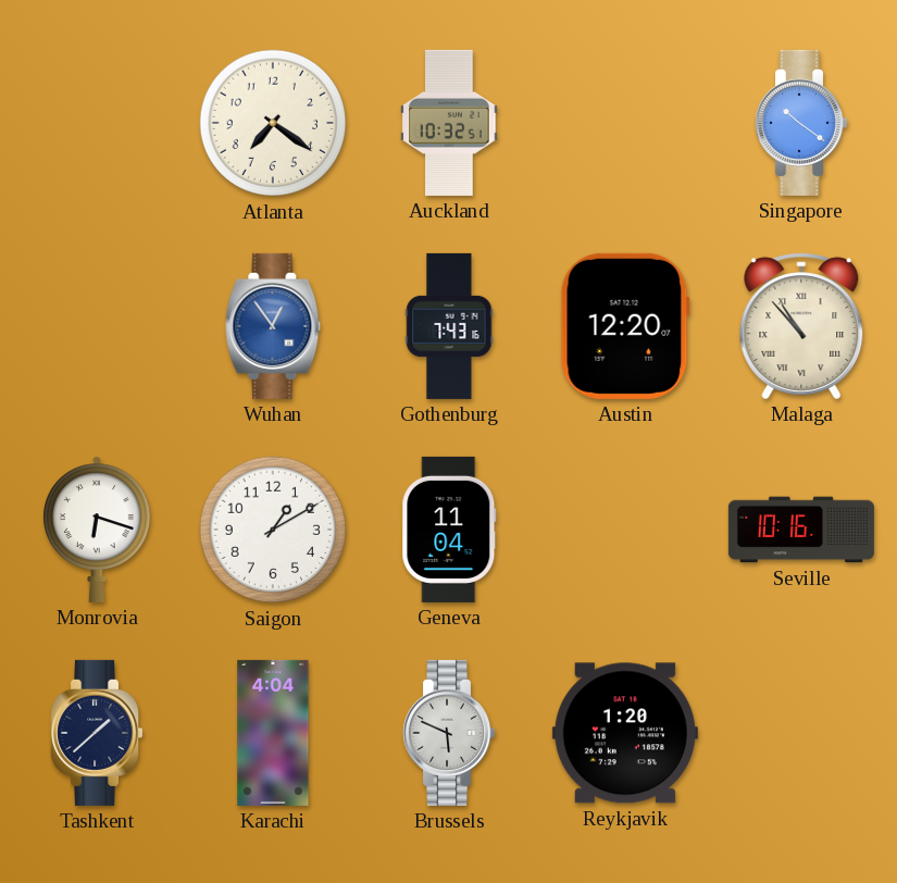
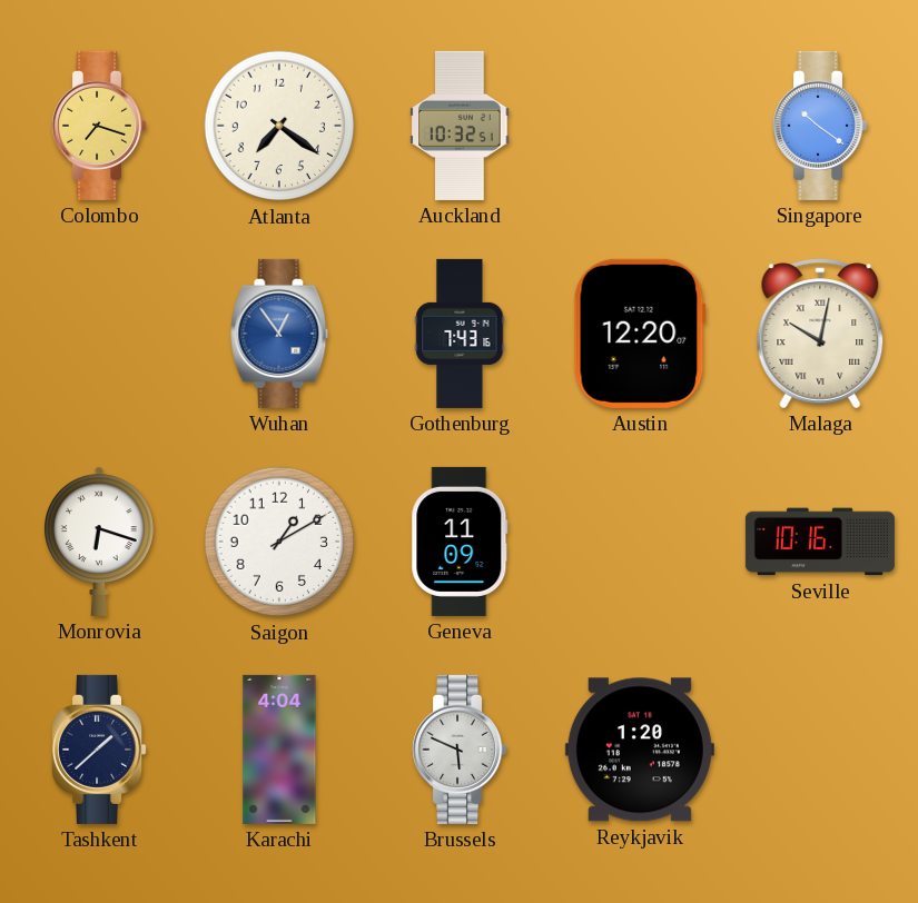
Colombo: none -> 7:18
Malaga: 10:53 -> 10:02
Geneva: 11:04 -> 11:09
